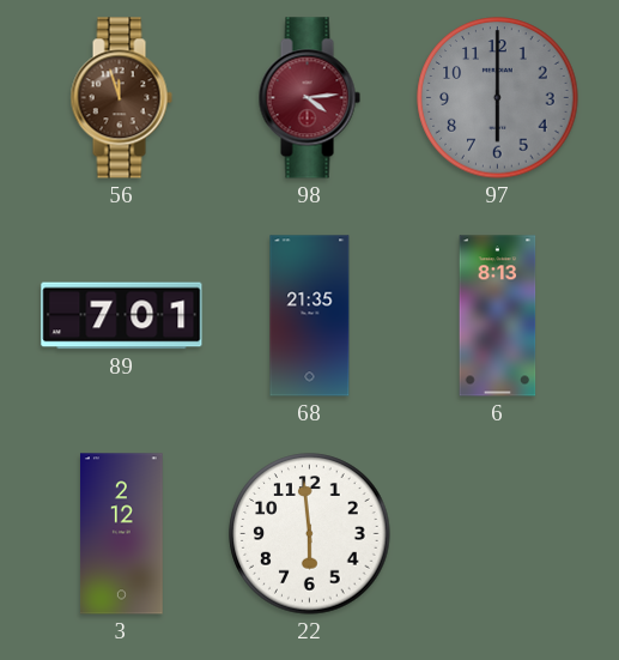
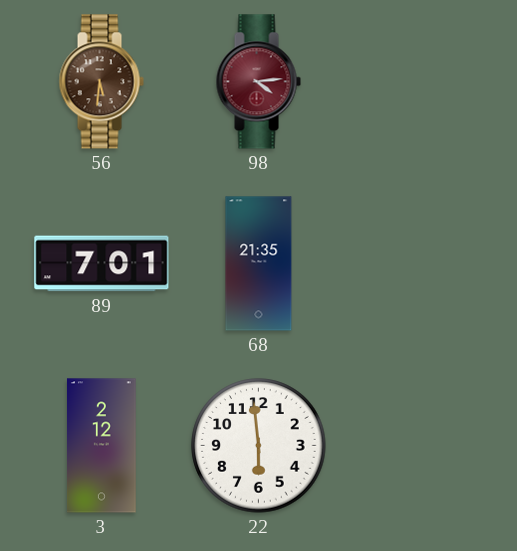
56: 11:57 -> 5:31
97: 6:00 -> none
6: 8:13 -> none
